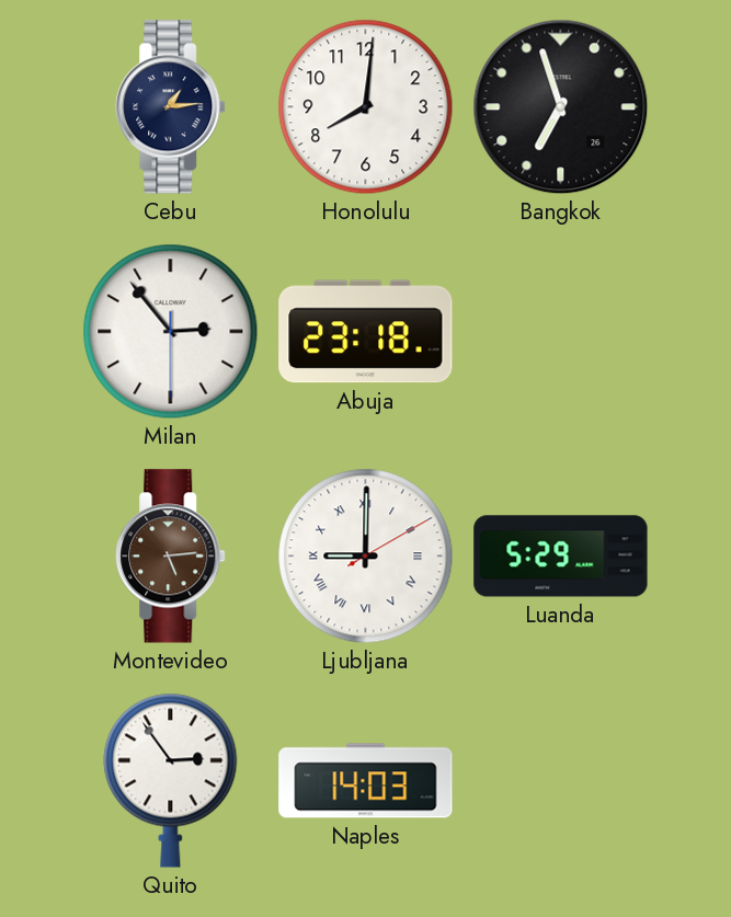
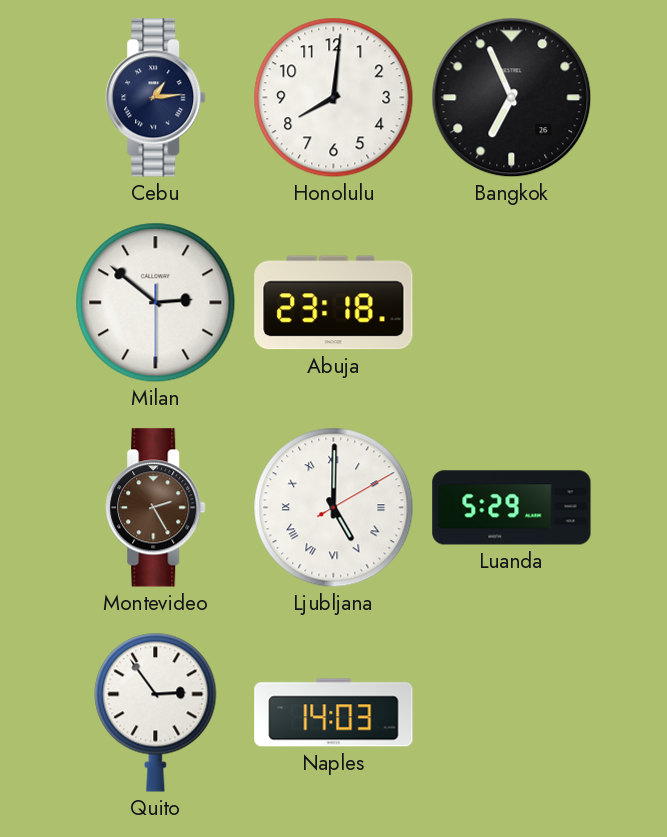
Bangkok: 6:57 -> 6:56
Milan: 2:53 -> 2:51
Montevideo: 5:14 -> 2:25
Ljubljana: 9:00 -> 5:00
